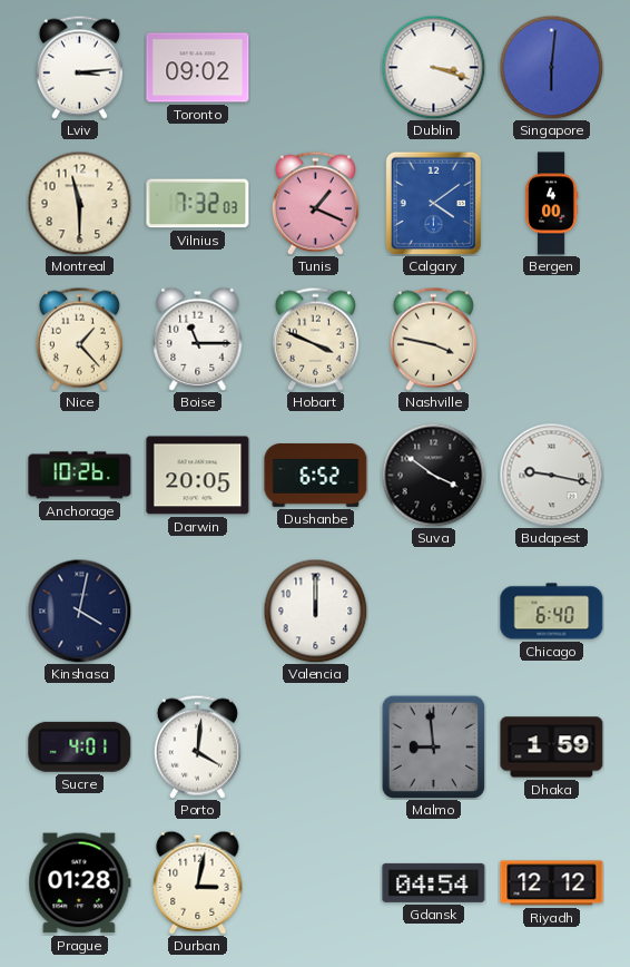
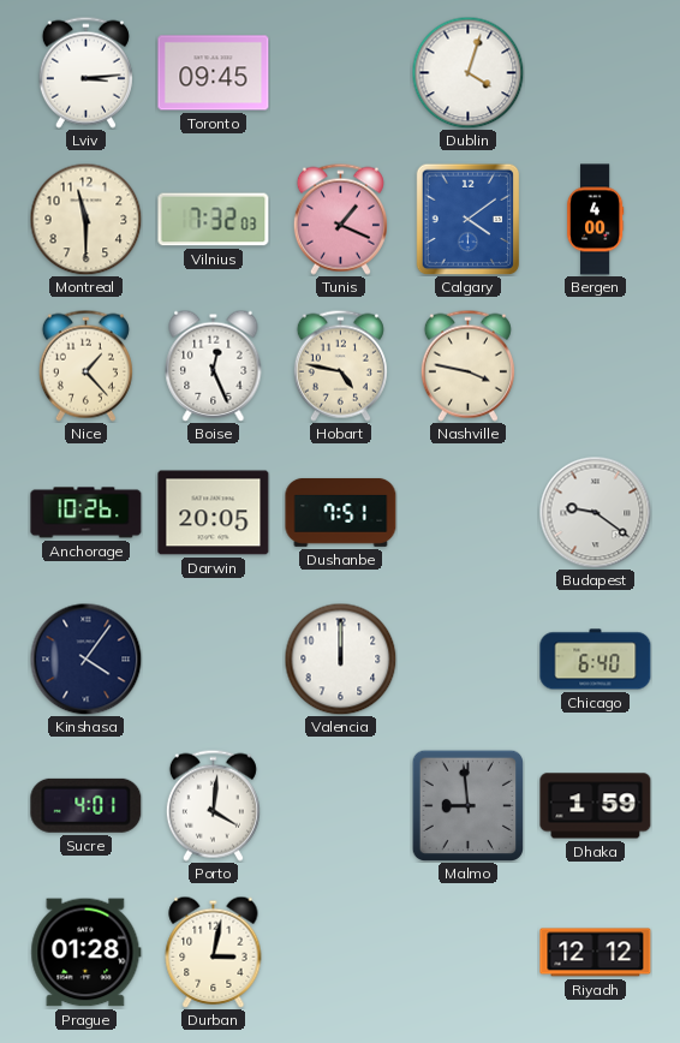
Toronto: 09:02 -> 09:45
Dublin: 3:18 -> 4:03
Singapore: 6:01 -> none
Boise: 11:15 -> 12:26
Hobart: 3:49 -> 4:47
Dushanbe: 6:52 -> 7:51
Suva: 3:51 -> none
Budapest: 9:17 -> 9:21
Kinshasa: 4:02 -> 4:06
Gdansk: 04:54 -> none
